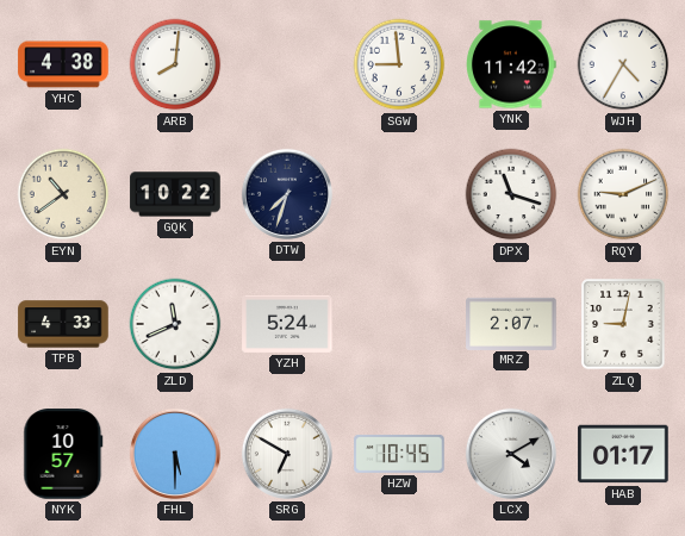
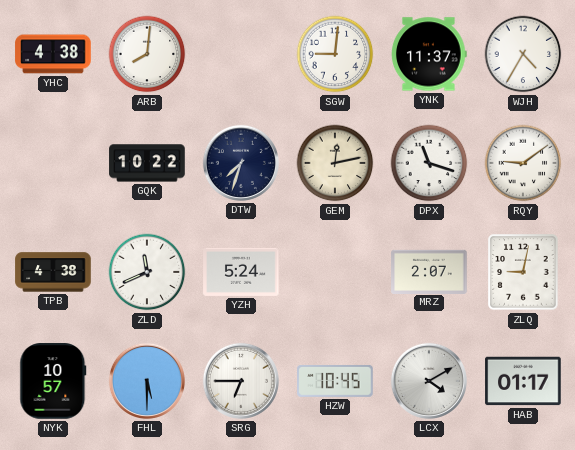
SGW: 8:59 -> 9:01
YNK: 11:42 -> 11:37
EYN: 10:39 -> none
GEM: none -> 12:13
RQY: 9:11 -> 9:09
TPB: 4:33 -> 4:38
SRG: 6:50 -> 6:45
